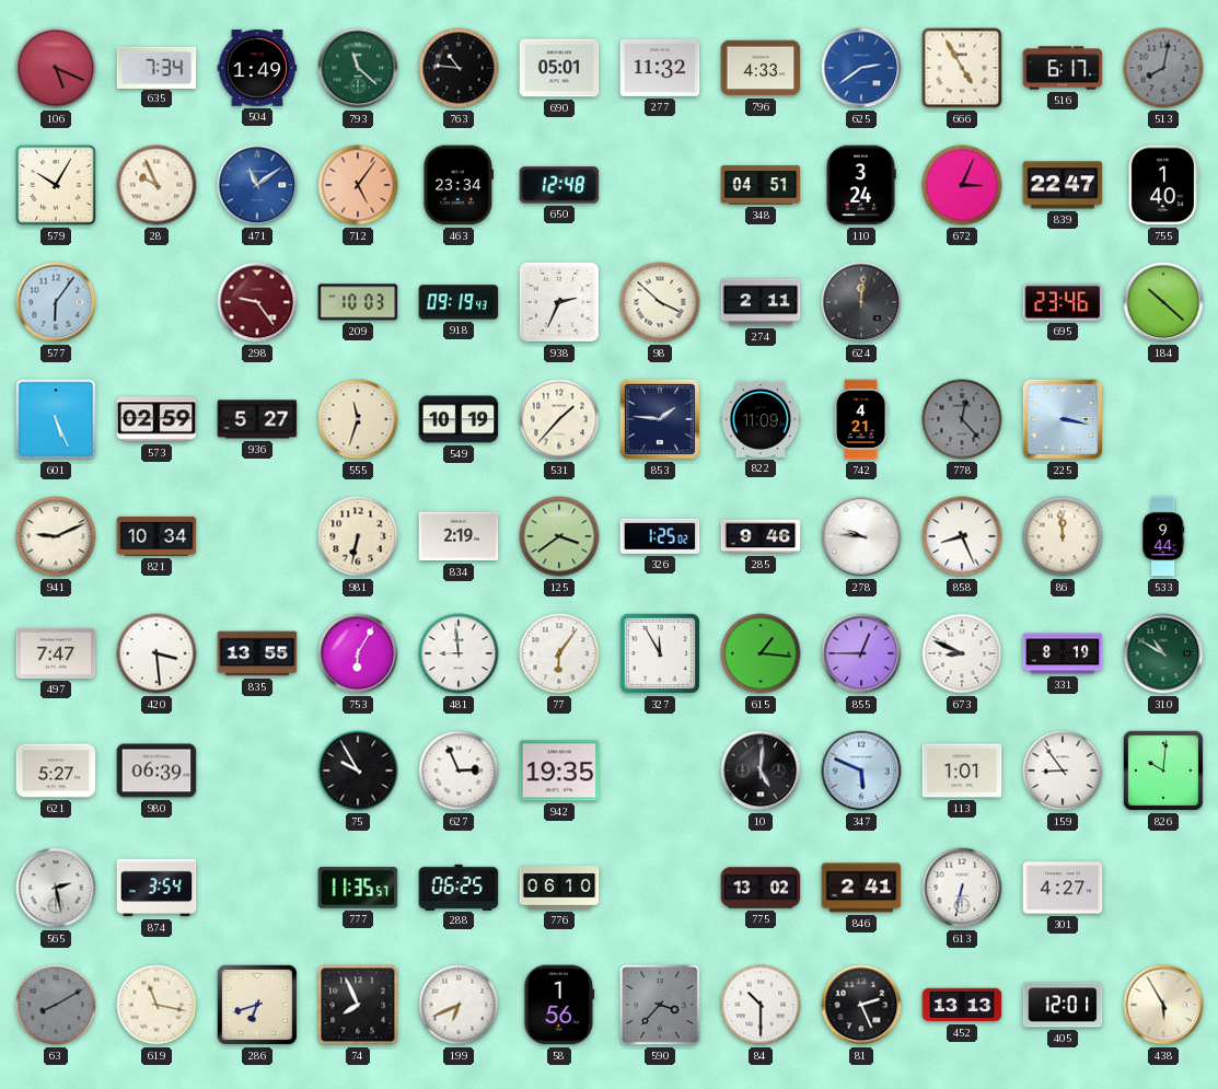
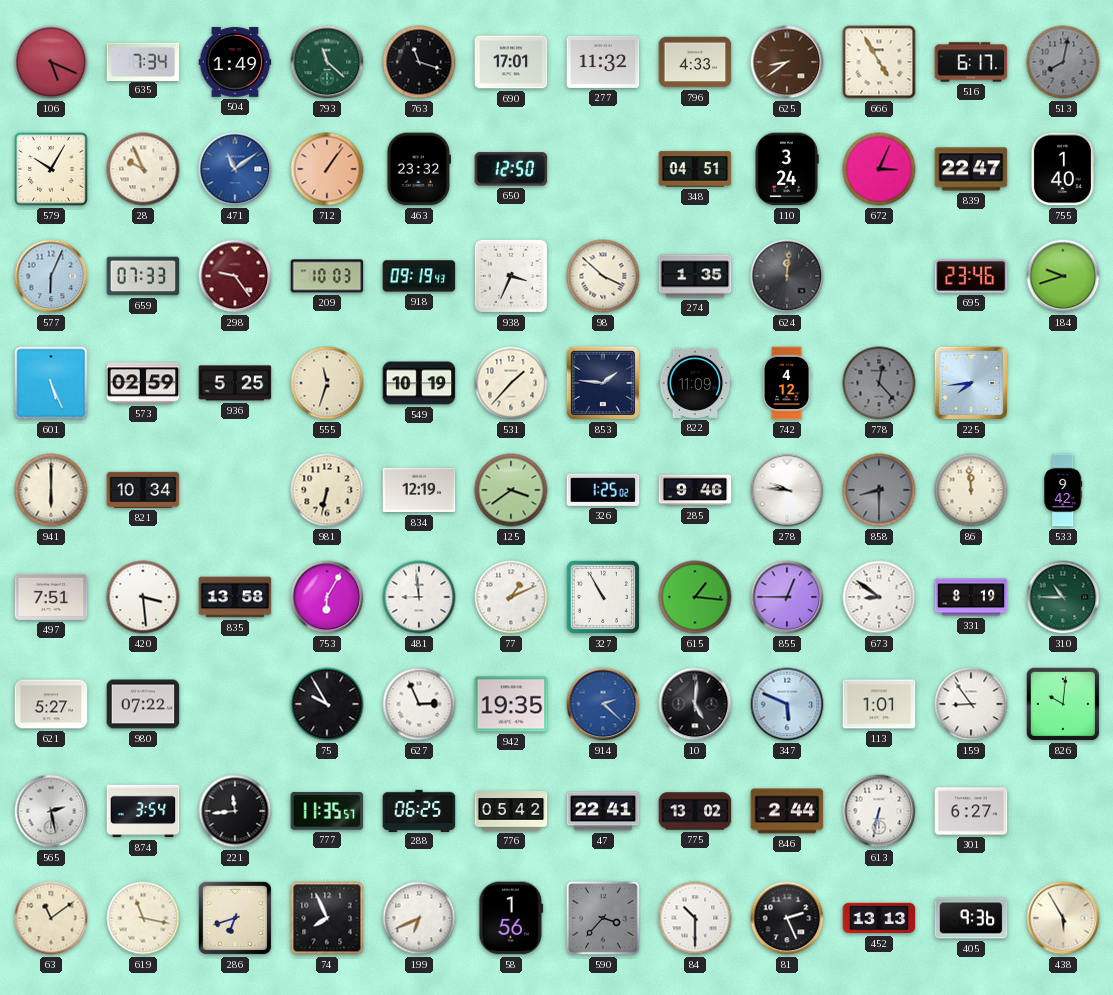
763: 10:46 -> 11:18
690: 05:01 -> 17:01
625: 2:39 -> 8:39
625 dial: blue -> brown
712: 5:06 -> 1:06
463: 23:34 -> 23:32
650: 12:48 -> 12:50
577: 6:06 -> 6:04
659: none -> 07:33
938: 2:34 -> 3:34
274: 2:11 -> 1:35
184: 10:22 -> 9:42
936: 5:27 -> 5:25
742: 4:21 -> 4:12
225: 3:17 -> 7:44
941: 9:11 -> 6:00
834: 2:19 -> 12:19
858: 8:26 -> 8:30
858 dial: white -> grey
533: 9:44 -> 9:42
497: 7:47 -> 7:51
835: 13:55 -> 13:58
77: 6:06 -> 1:11
327: 11:55 -> 10:55
673: 8:49 -> 8:51
310: 10:50 -> 10:45
980: 06:39 -> 07:22
914: none -> 2:22
221: none -> 11:44
776: 06:10 -> 05:42
47: none -> 22:41
846: 2:41 -> 2:44
301: 4:27 -> 6:27
63: 8:10 -> 11:09
63 dial: grey -> cream
405: 12:01 -> 9:36
